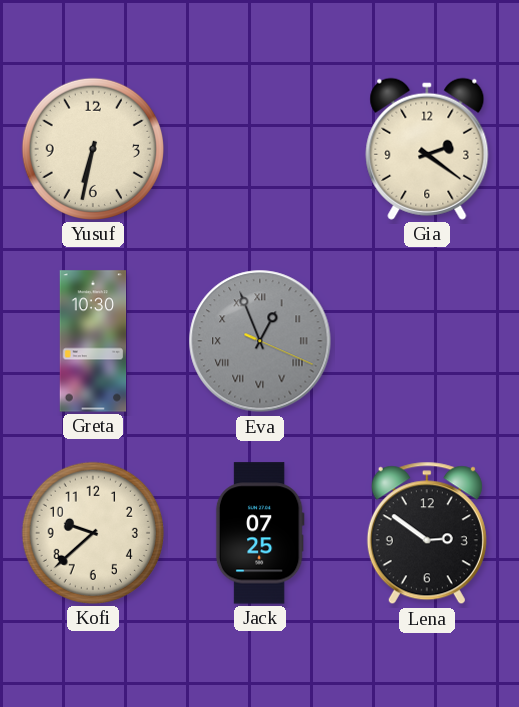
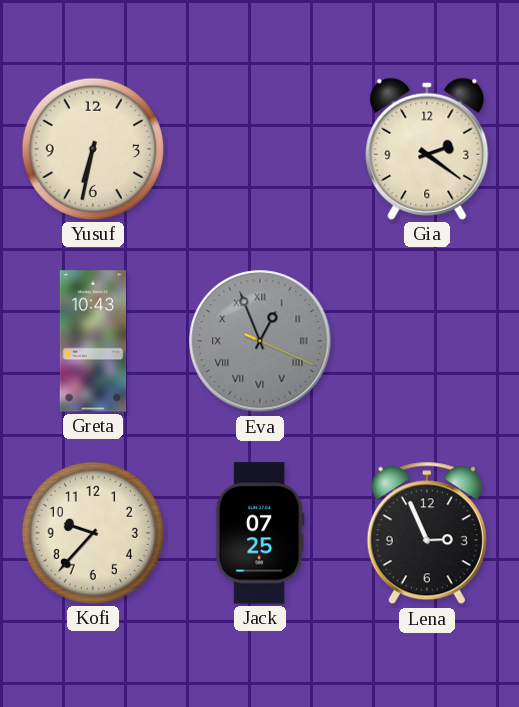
Greta: 10:30 -> 10:43
Kofi: 9:38 -> 9:37
Lena: 2:51 -> 2:56
